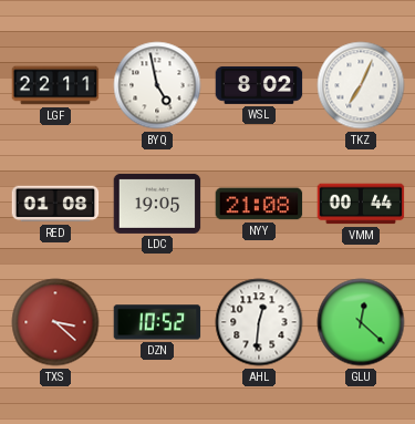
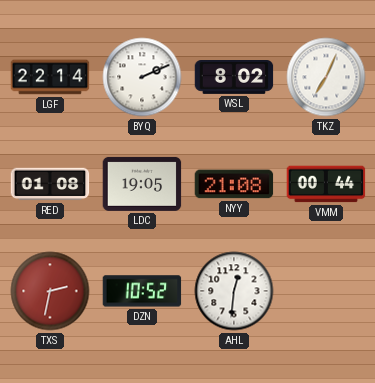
LGF: 22:11 -> 22:14
BYQ: 4:58 -> 2:11
TXS: 3:22 -> 2:32
GLU: 12:22 -> none
